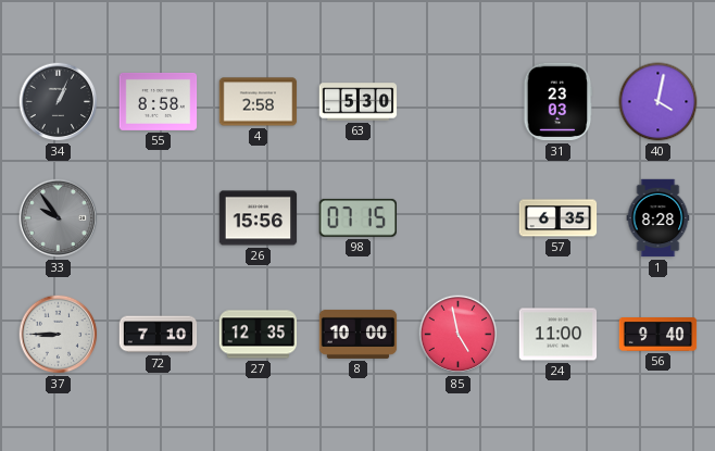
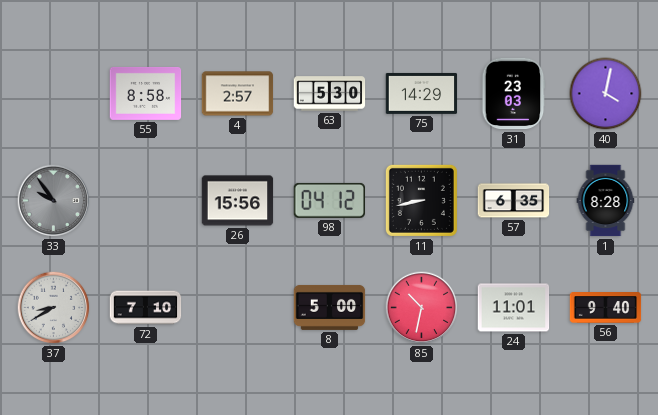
34: 1:04 -> none
4: 2:58 -> 2:57
75: none -> 14:29
98: 07:15 -> 04:12
11: none -> 8:43
37: 8:45 -> 8:40
27: 12:35 -> none
8: 10:00 -> 5:00
85: 4:58 -> 10:32
24: 11:00 -> 11:01
